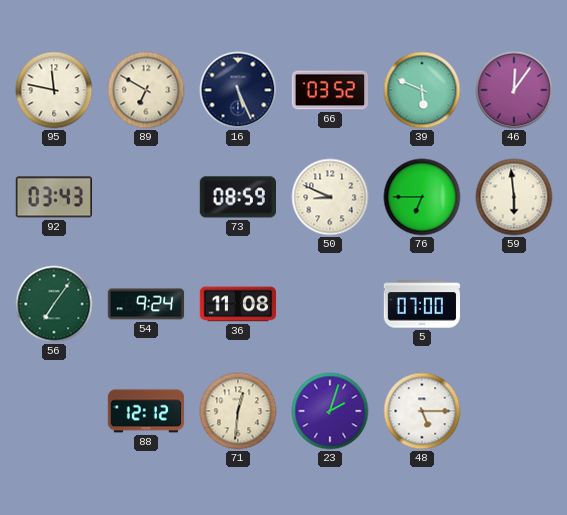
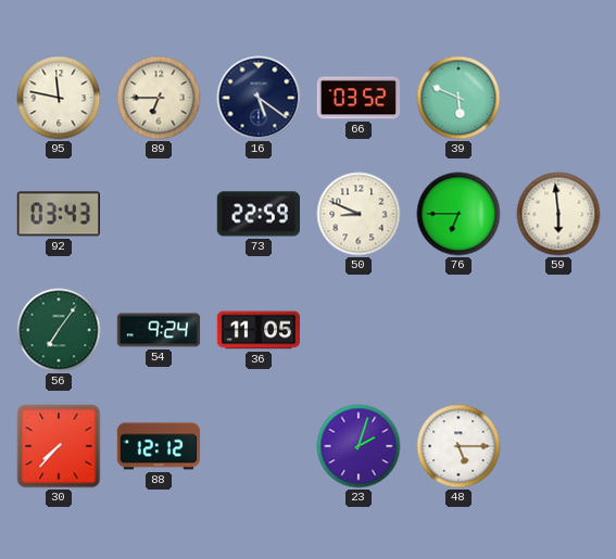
89: 6:50 -> 6:45
16: 5:26 -> 5:21
46: 12:06 -> none
73: 08:59 -> 22:59
36: 11:08 -> 11:05
5: 07:00 -> none
30: none -> 7:37
71: 12:31 -> none
